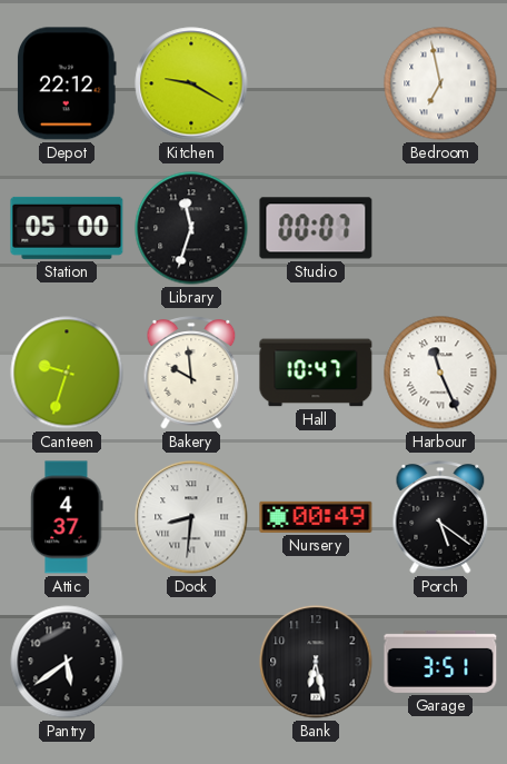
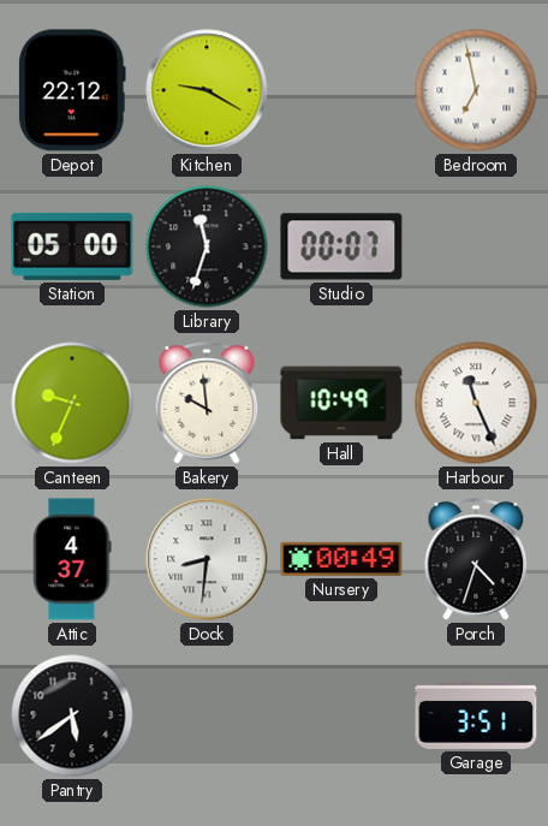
Canteen: 9:33 -> 9:34
Hall: 10:47 -> 10:49
Porch: 5:21 -> 4:33
Bank: 6:28 -> none
